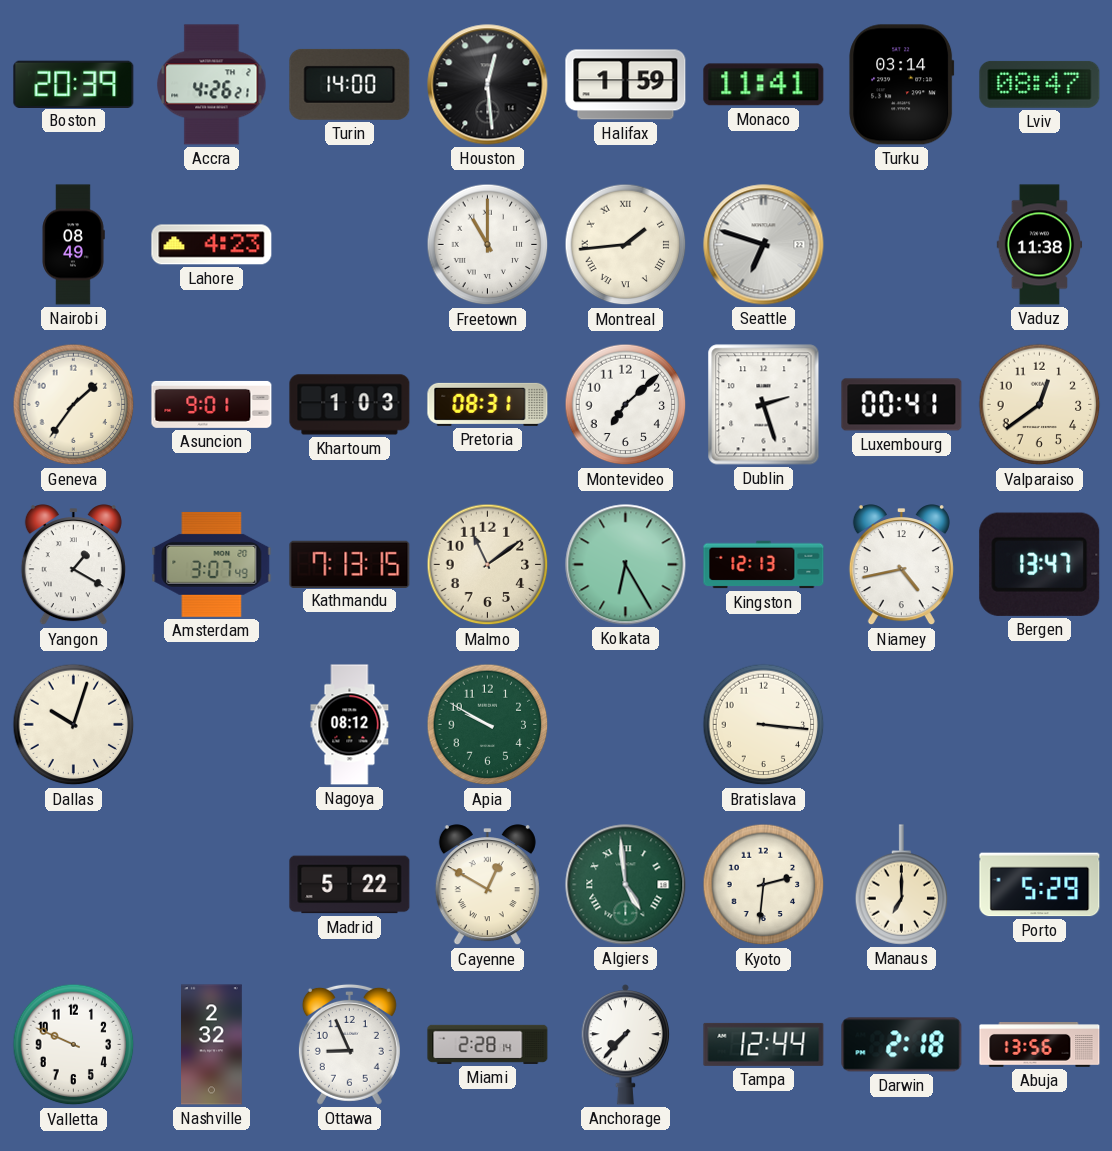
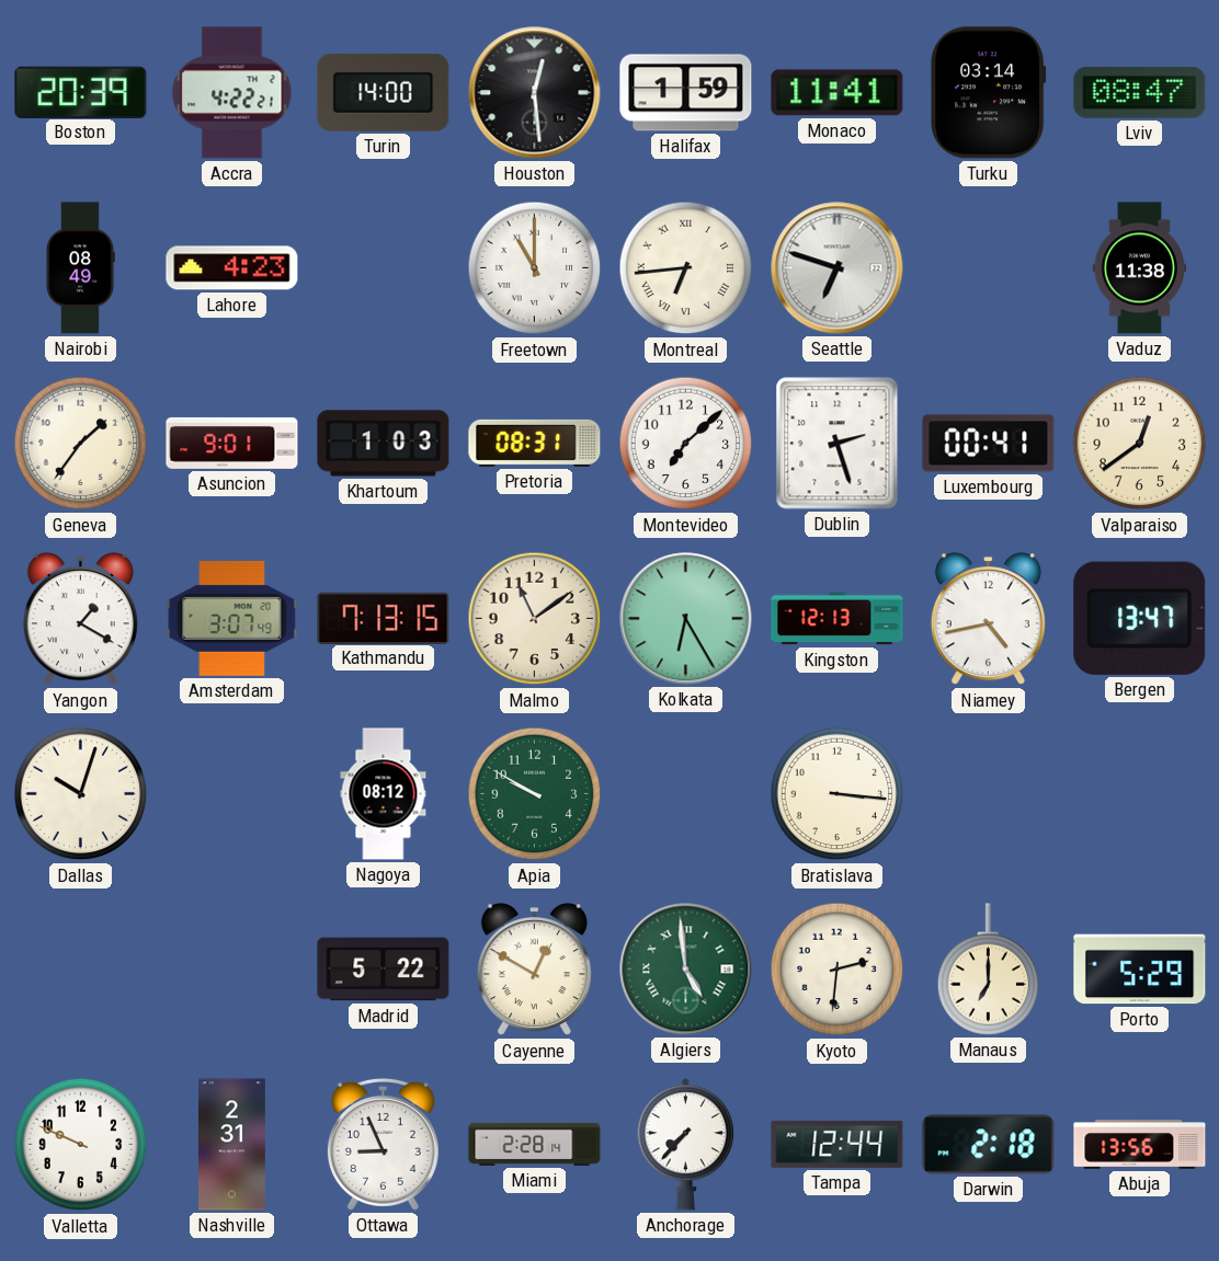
Accra: 4:26 -> 4:22
Montreal: 1:44 -> 6:44
Nashville: 2:32 -> 2:31
